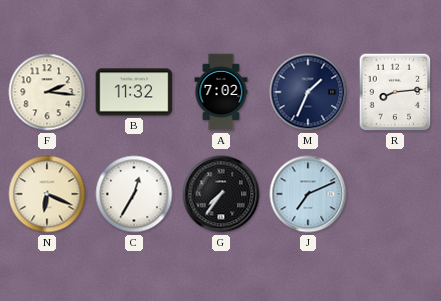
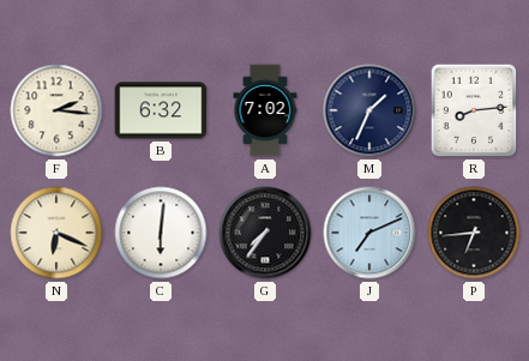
B: 11:32 -> 6:32
C: 12:35 -> 6:01
P: none -> 6:44
